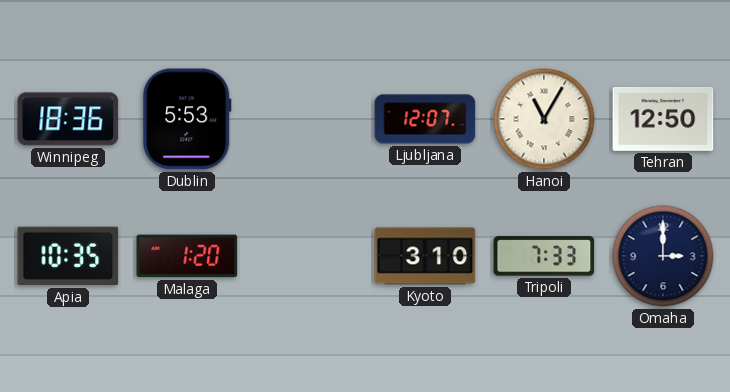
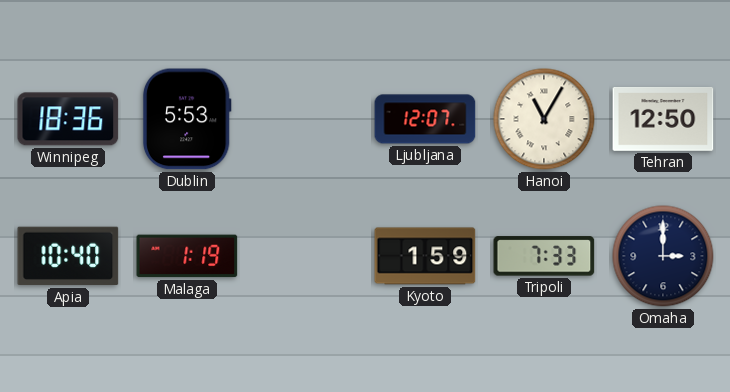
Apia: 10:35 -> 10:40
Malaga: 1:20 -> 1:19
Kyoto: 3:10 -> 1:59
